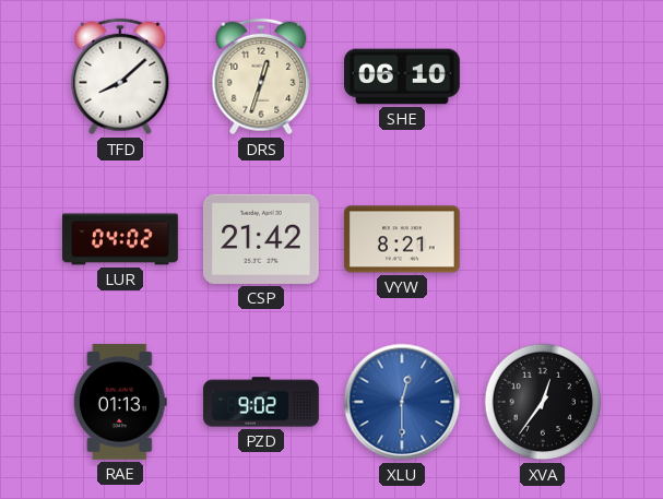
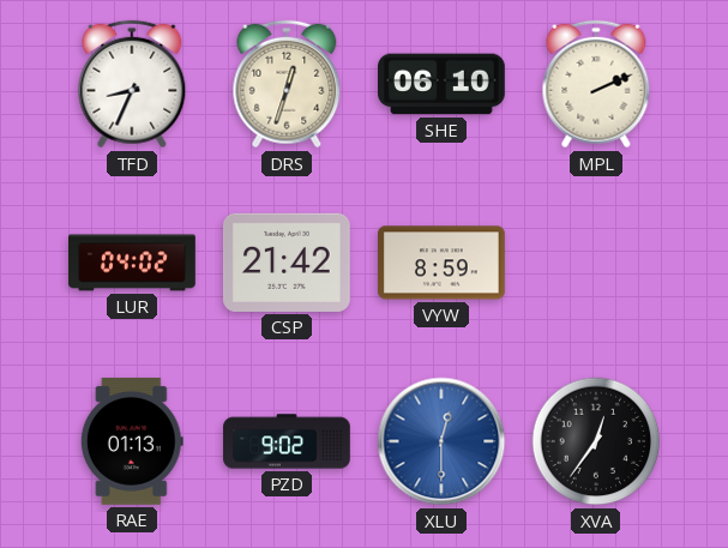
TFD: 8:08 -> 8:34
MPL: none -> 2:11
VYW: 8:21 -> 8:59
